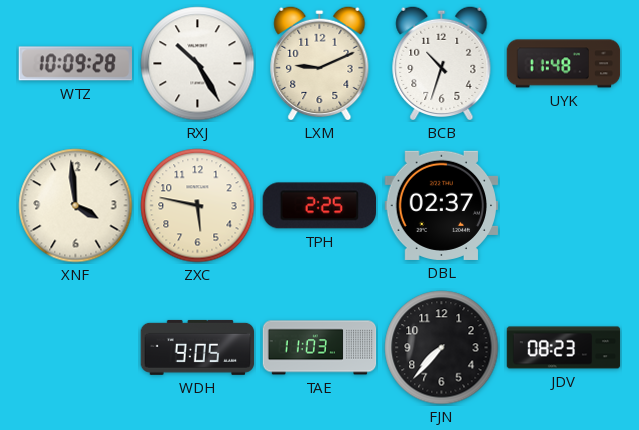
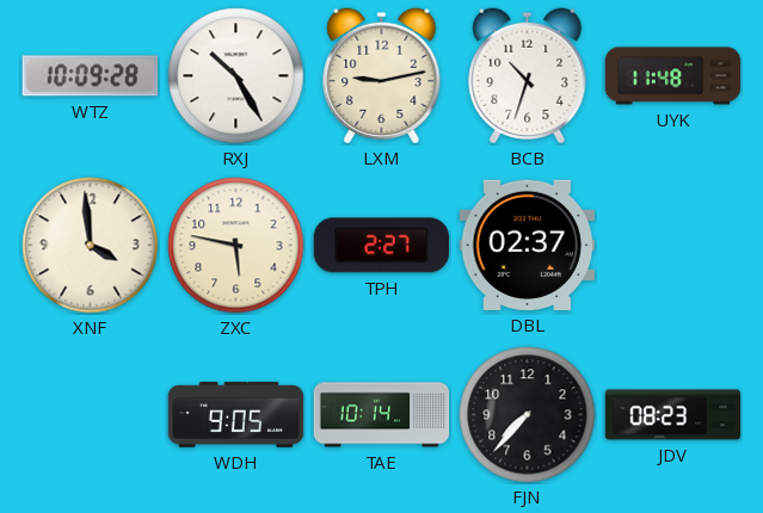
LXM: 9:11 -> 9:13
TPH: 2:25 -> 2:27
TAE: 11:03 -> 10:14
